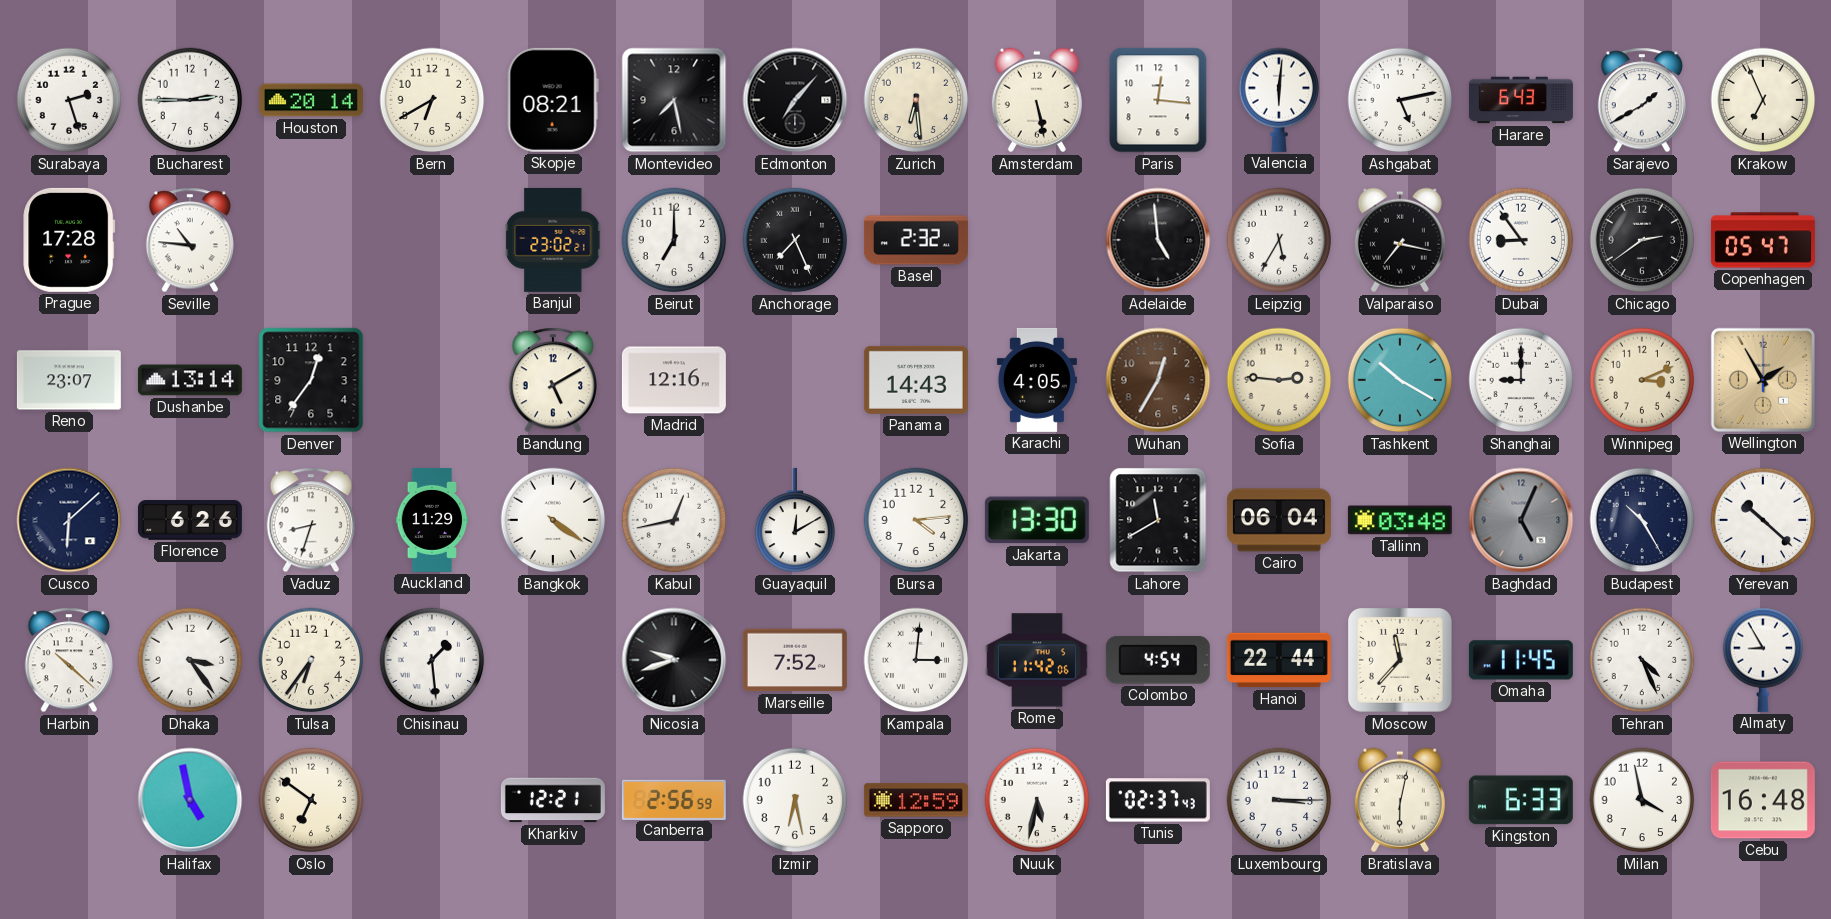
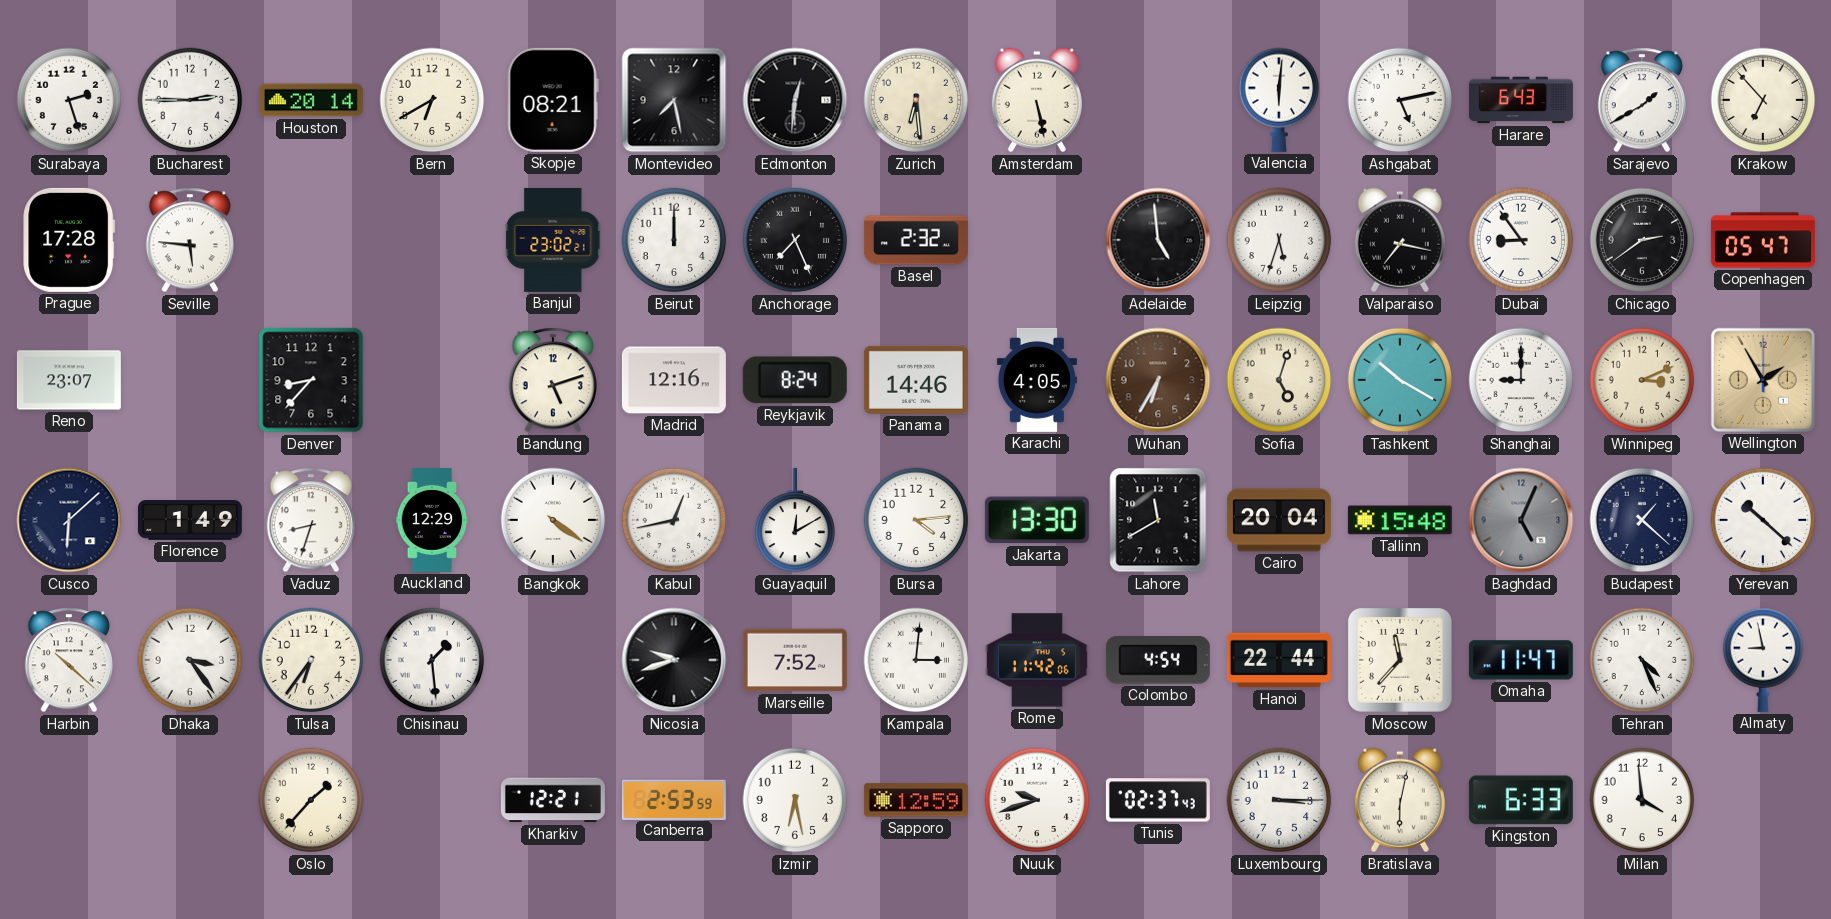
Edmonton: 7:07 -> 12:31
Paris: 12:16 -> none
Krakow: 6:56 -> 6:53
Seville: 10:46 -> 5:46
Beirut: 7:00 -> 12:00
Leipzig: 5:35 -> 5:33
Dushanbe: 13:14 -> none
Denver: 12:36 -> 8:37
Bandung: 5:10 -> 5:12
Reykjavik: none -> 8:24
Panama: 14:43 -> 14:46
Wuhan: 12:35 -> 6:35
Sofia: 2:46 -> 5:03
Florence: 6:26 -> 1:49
Auckland: 11:29 -> 12:29
Cairo: 06:04 -> 20:04
Tallinn: 03:48 -> 15:48
Budapest: 10:25 -> 1:22
Omaha: 11:45 -> 11:47
Almaty: 8:55 -> 8:58
Halifax: 4:58 -> none
Oslo: 6:51 -> 1:37
Canberra: 2:56 -> 2:53
Nuuk: 5:32 -> 9:42
Milan: 3:58 -> 3:59
Cebu: 16:48 -> none
